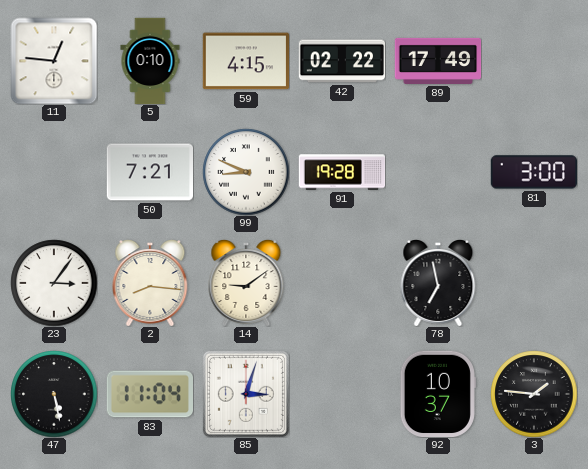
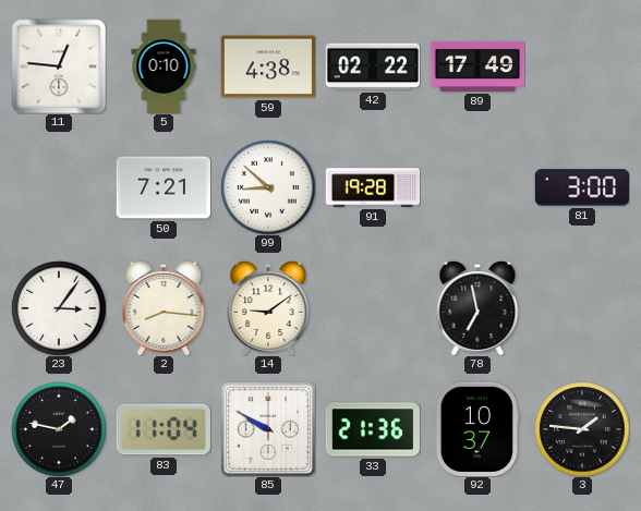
59: 4:15 -> 4:38
99: 8:49 -> 8:52
47: 5:28 -> 1:47
85: 3:03 -> 9:50
33: none -> 21:36
